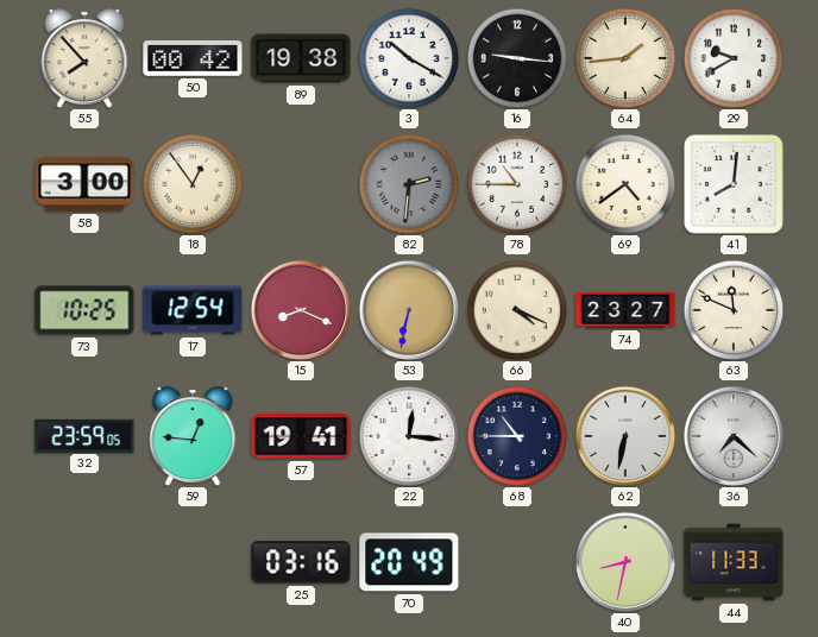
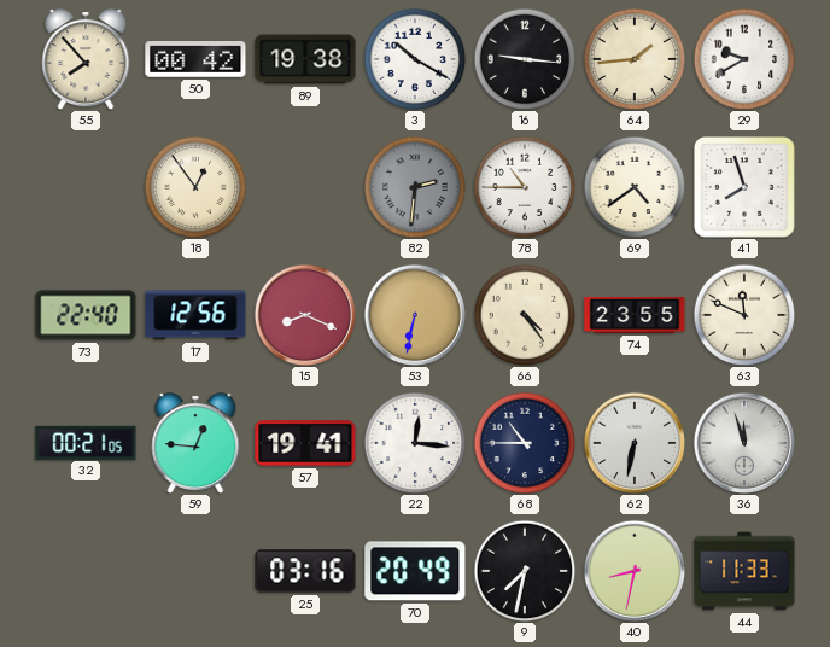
58: 3:00 -> none
41: 8:01 -> 7:57
73: 10:25 -> 22:40
17: 12:54 -> 12:56
66: 4:19 -> 4:24
74: 23:27 -> 23:55
32: 23:59 -> 00:21
36: 7:22 -> 11:57
9: none -> 7:32
